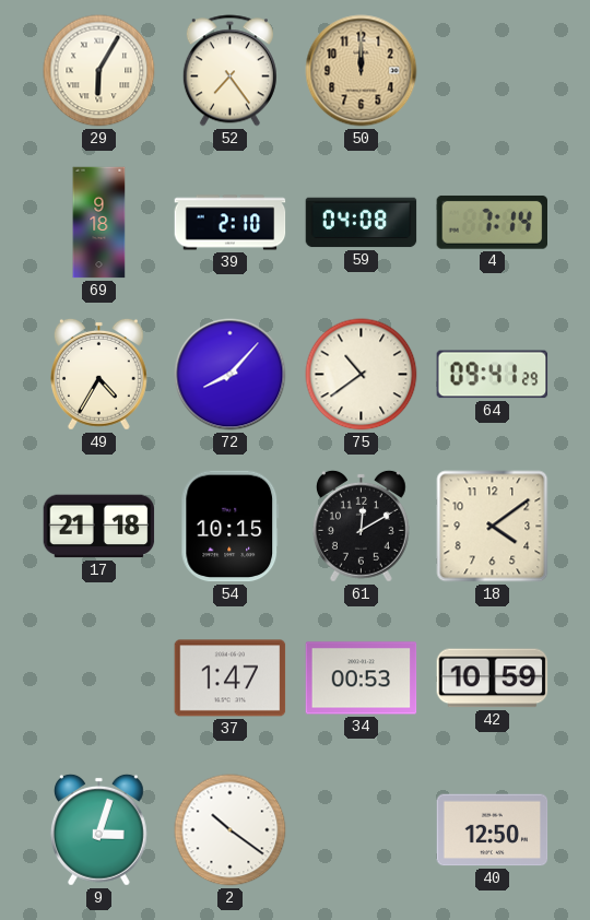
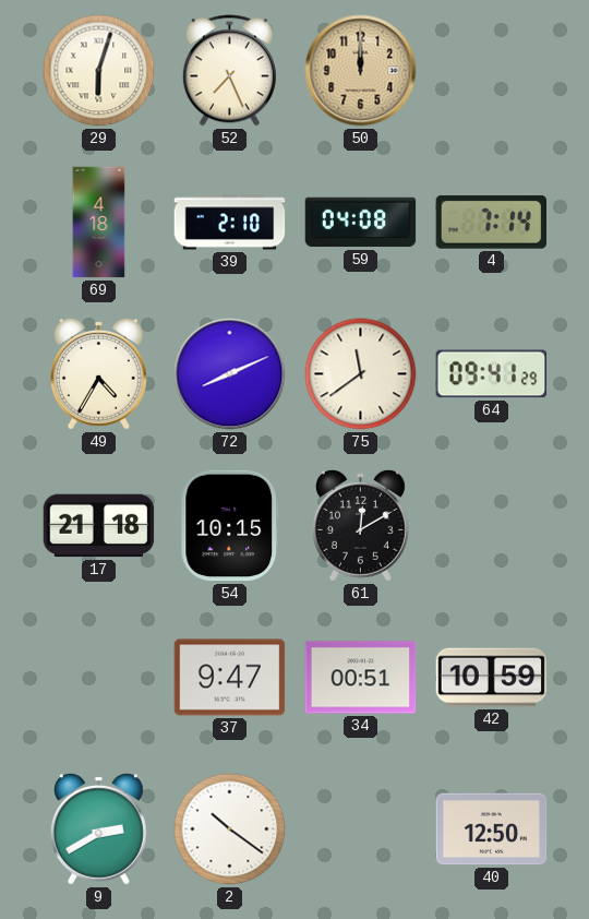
29: 6:05 -> 6:03
52: 7:24 -> 7:26
69: 9:18 -> 4:18
72: 8:07 -> 8:11
75: 10:39 -> 11:39
18: 4:09 -> none
37: 1:47 -> 9:47
34: 00:53 -> 00:51
9: 3:03 -> 2:40
